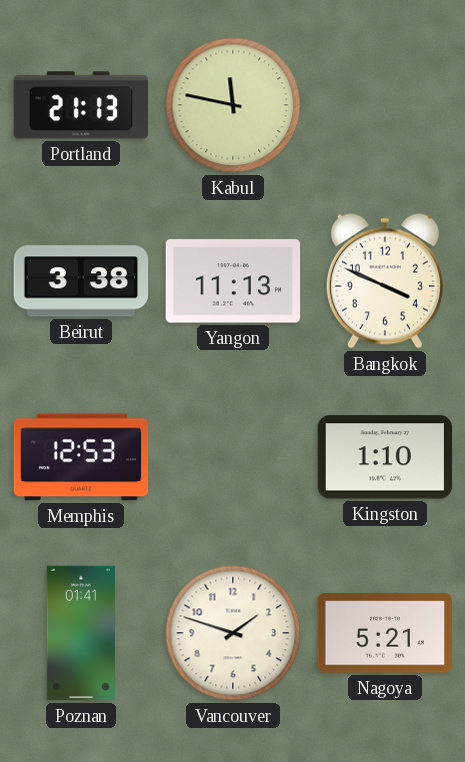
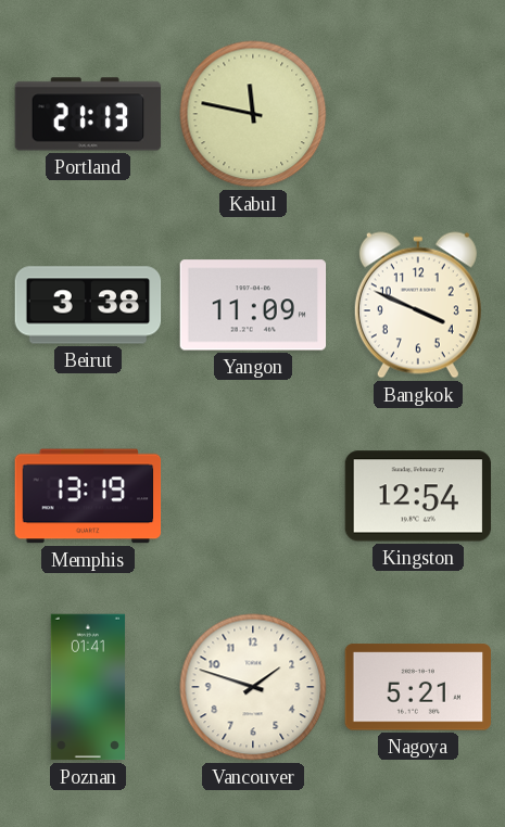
Yangon: 11:13 -> 11:09
Memphis: 12:53 -> 13:19
Kingston: 1:10 -> 12:54
